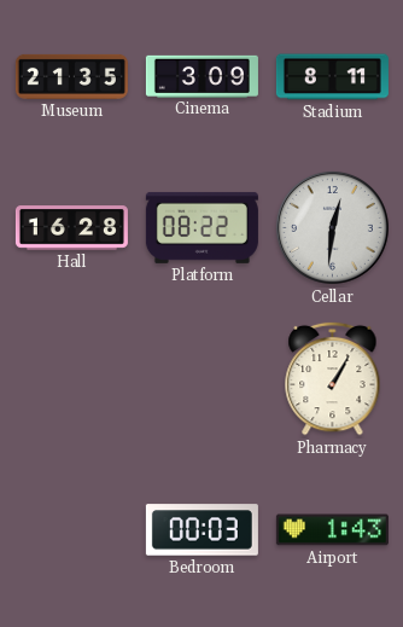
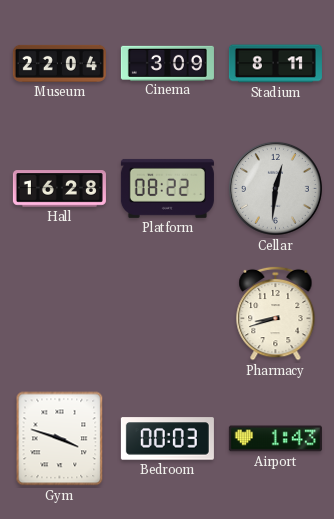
Museum: 21:35 -> 22:04
Pharmacy: 1:05 -> 8:42
Gym: none -> 3:48
